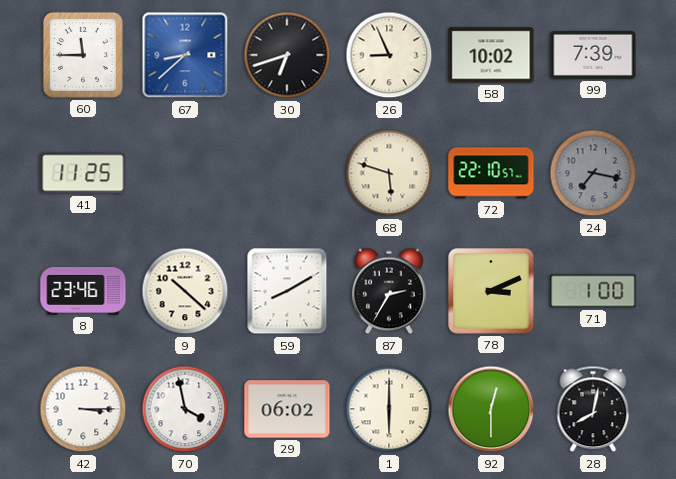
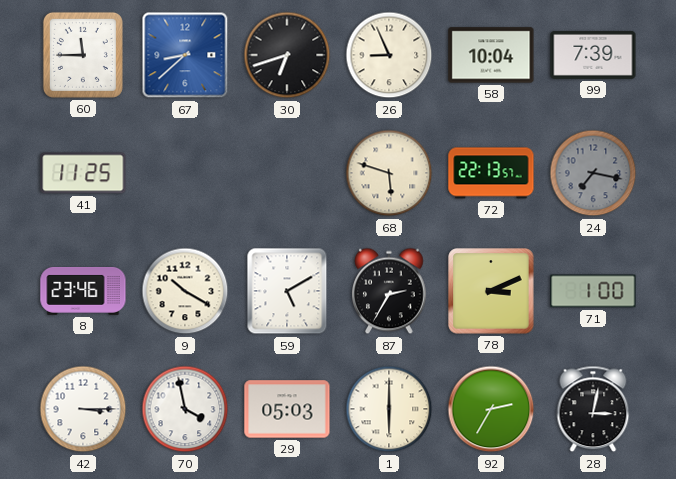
58: 10:02 -> 10:04
72: 22:10 -> 22:13
9: 10:22 -> 10:20
59: 8:10 -> 5:10
29: 06:02 -> 05:03
92: 12:30 -> 2:35
28: 8:02 -> 3:02
